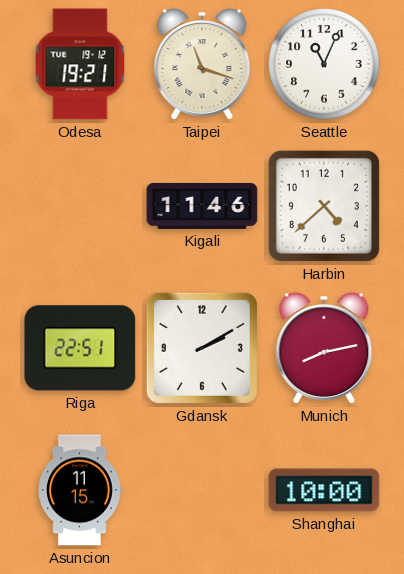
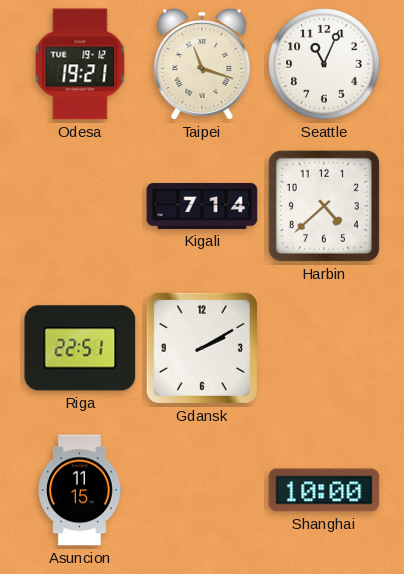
Kigali: 11:46 -> 7:14
Munich: 8:13 -> none
